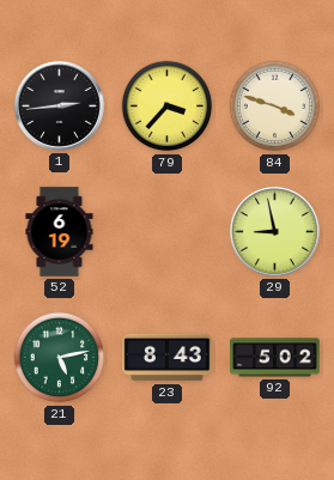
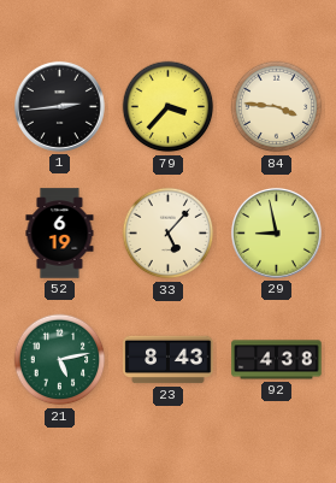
84: 3:48 -> 3:46
33: none -> 5:07
92: 5:02 -> 4:38
